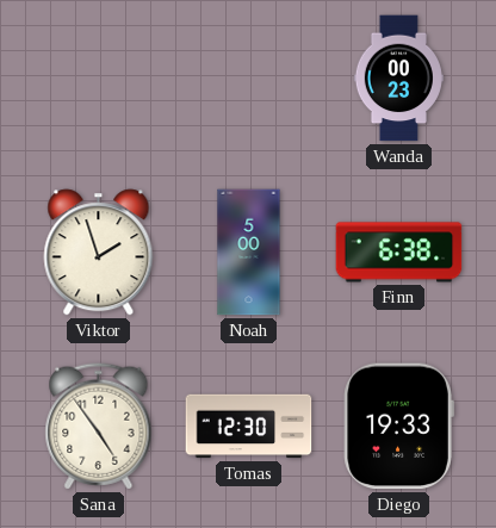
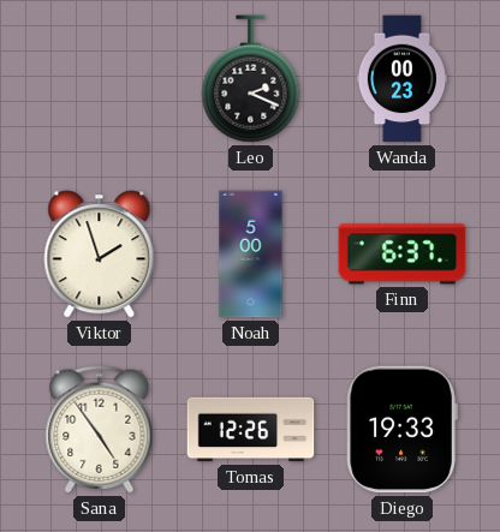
Leo: none -> 2:19
Finn: 6:38 -> 6:37
Tomas: 12:30 -> 12:26
